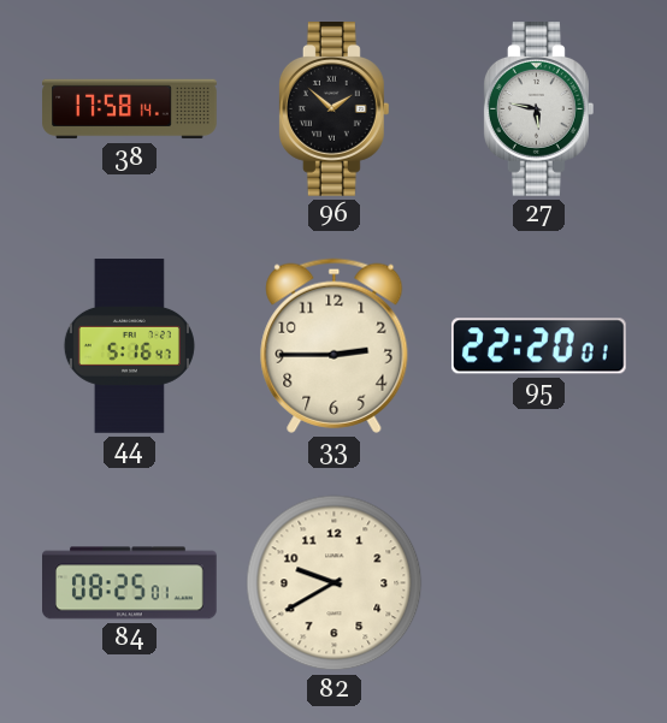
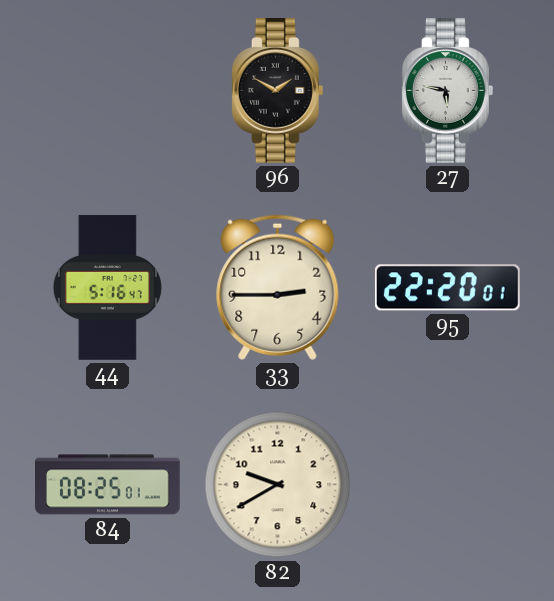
38: 17:58 -> none
96: 1:52 -> 1:50
